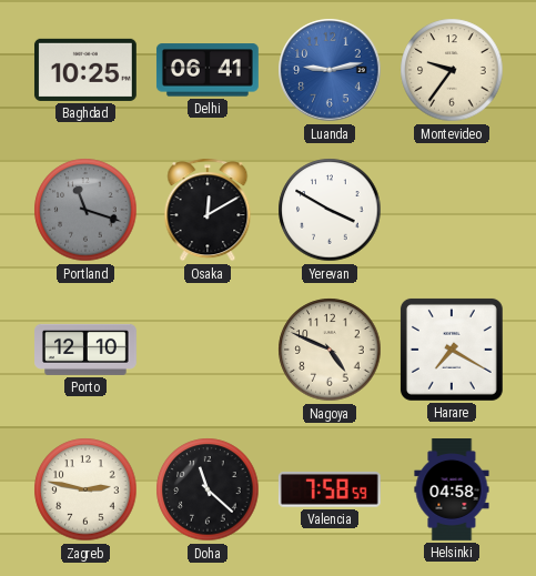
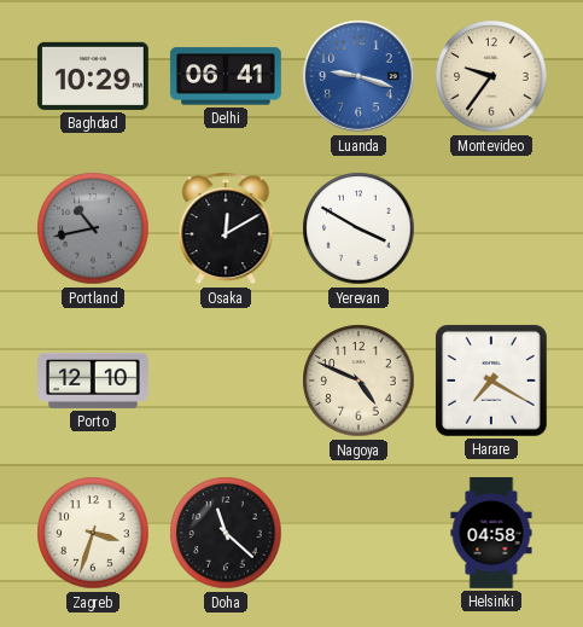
Baghdad: 10:25 -> 10:29
Luanda: 9:13 -> 9:18
Portland: 11:18 -> 10:43
Zagreb: 2:47 -> 3:33
Valencia: 7:58 -> none
